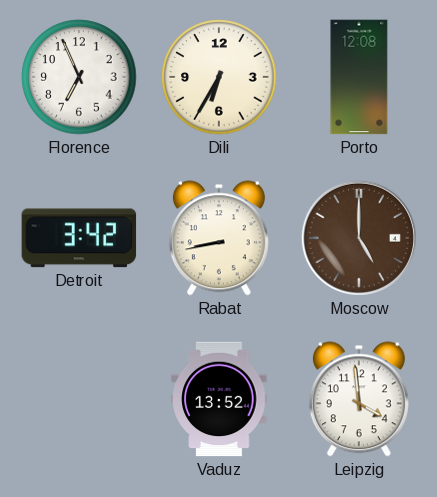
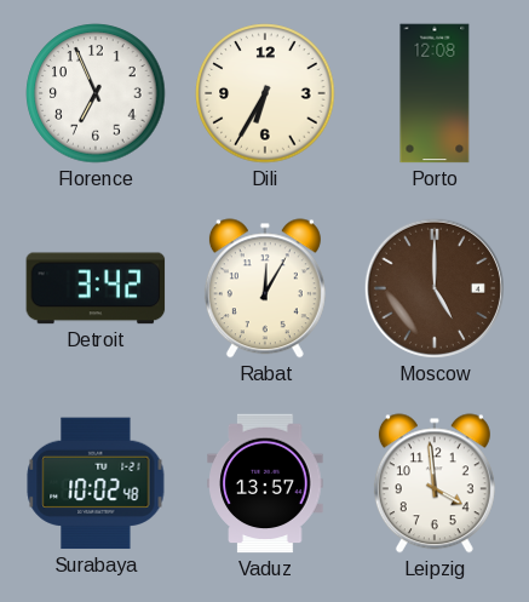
Rabat: 8:43 -> 12:05
Surabaya: none -> 10:02
Vaduz: 13:52 -> 13:57
